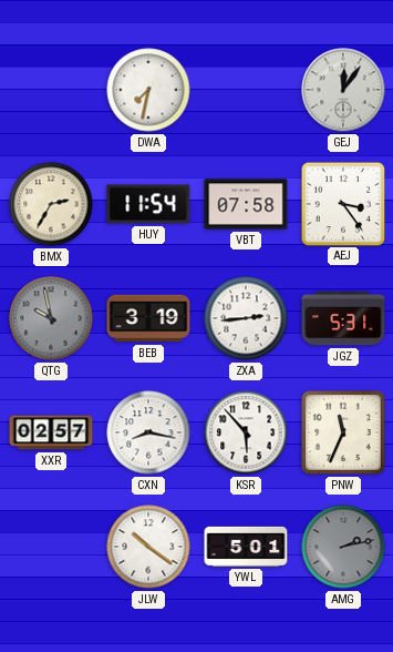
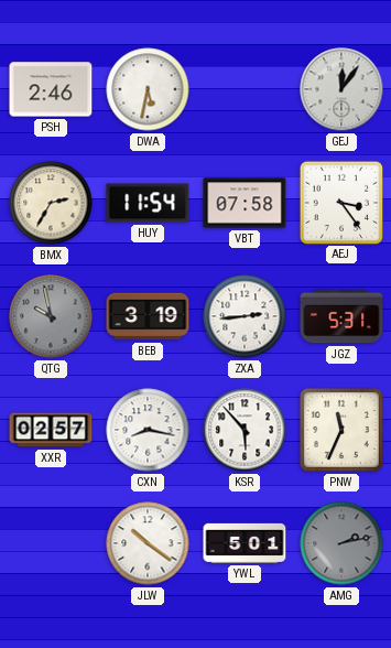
PSH: none -> 2:46
DWA: 7:32 -> 5:32
